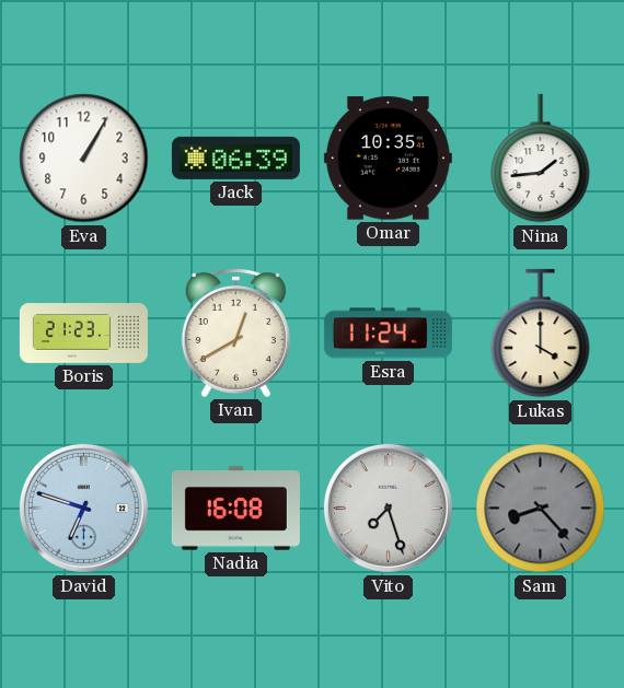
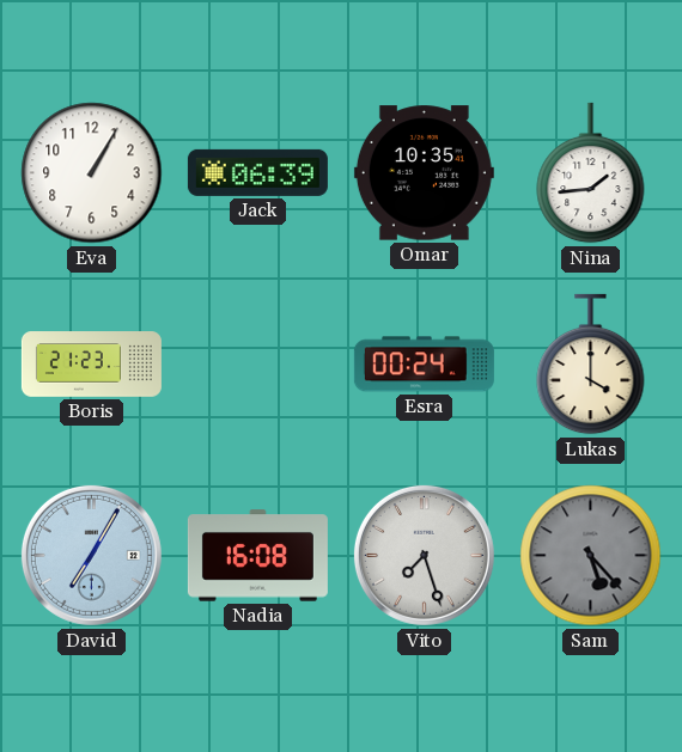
Ivan: 12:40 -> none
Esra: 11:24 -> 00:24
David: 6:48 -> 7:05
Sam: 8:23 -> 5:23
